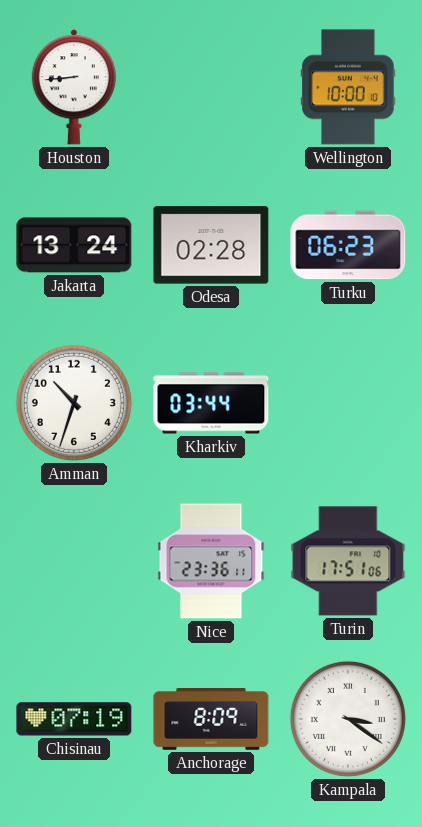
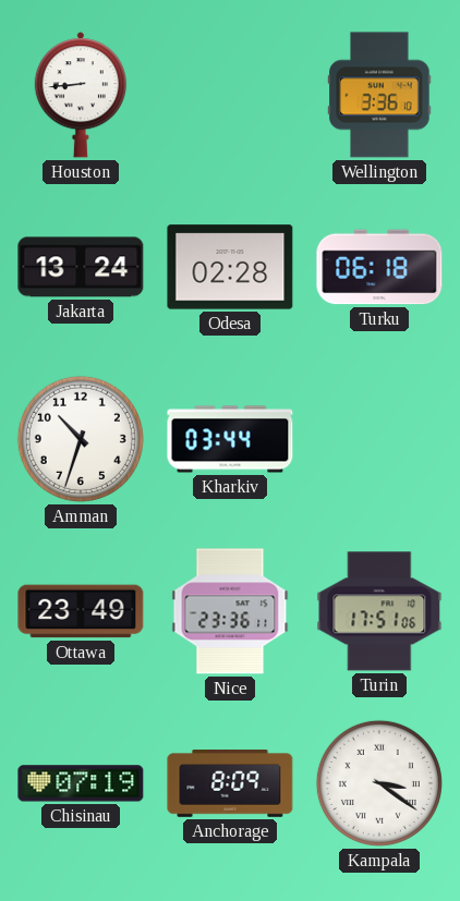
Wellington: 10:00 -> 3:36
Turku: 06:23 -> 06:18
Ottawa: none -> 23:49
